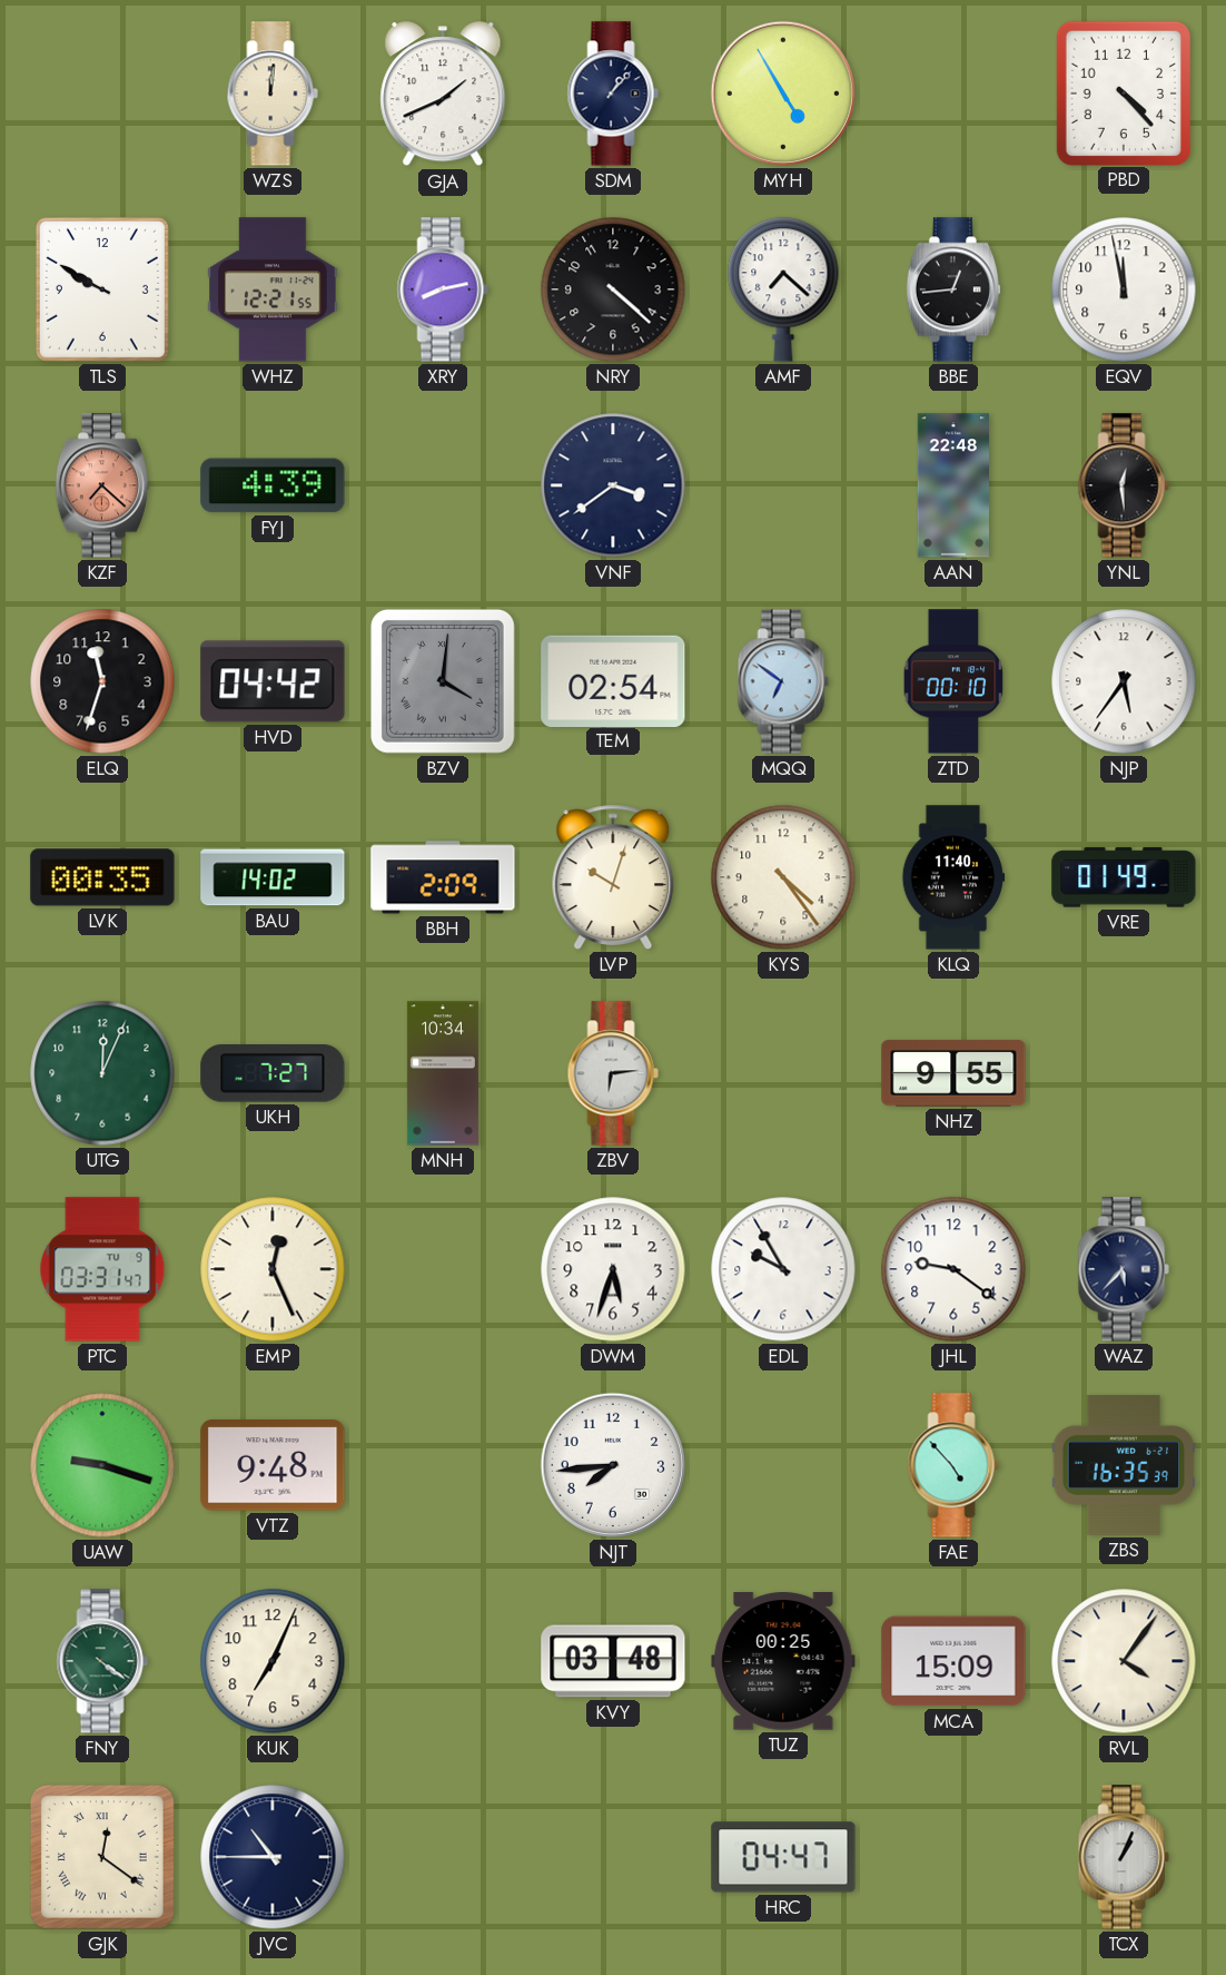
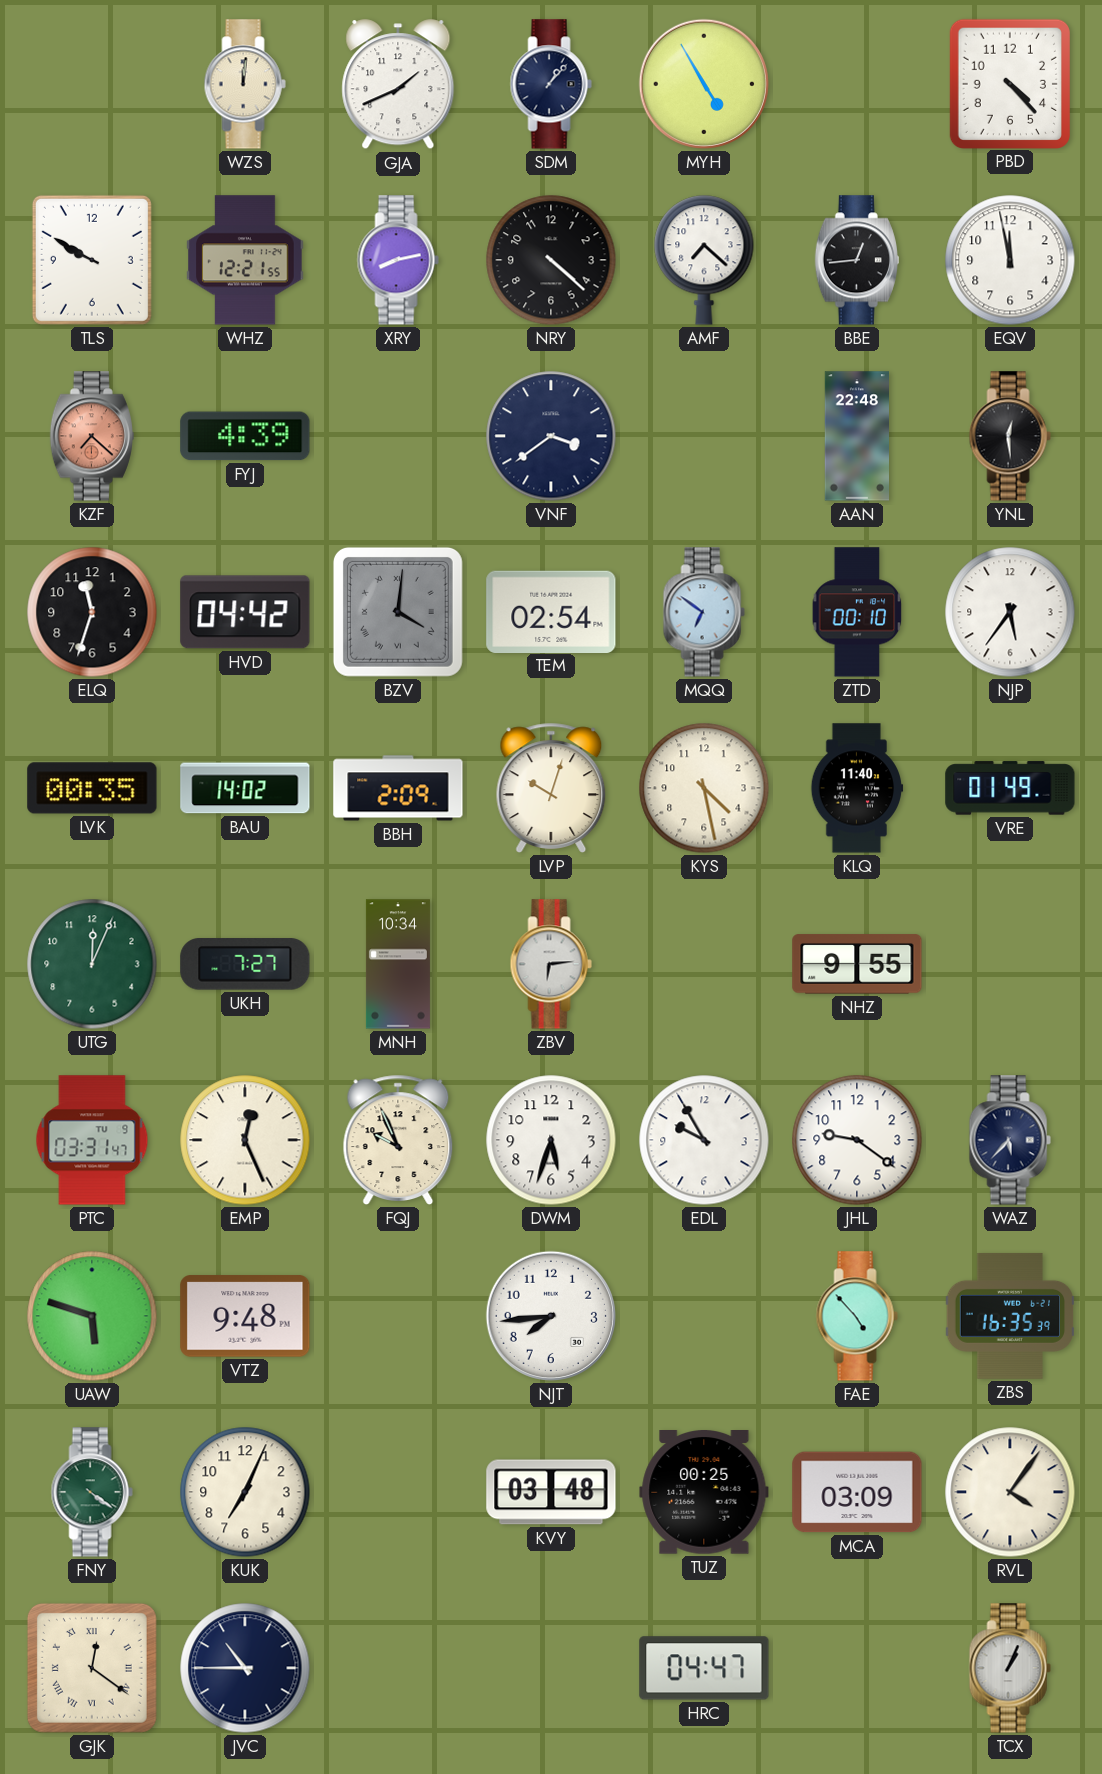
KYS: 4:24 -> 4:28
FQJ: none -> 9:56
UAW: 9:18 -> 5:48
MCA: 15:09 -> 03:09
